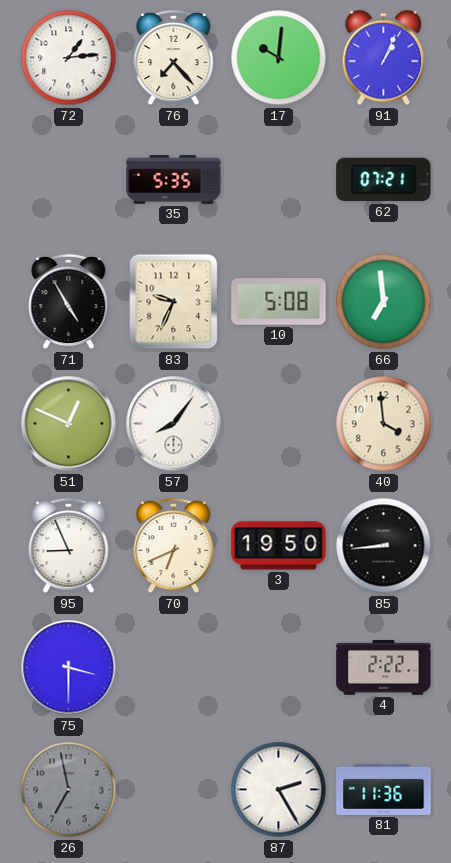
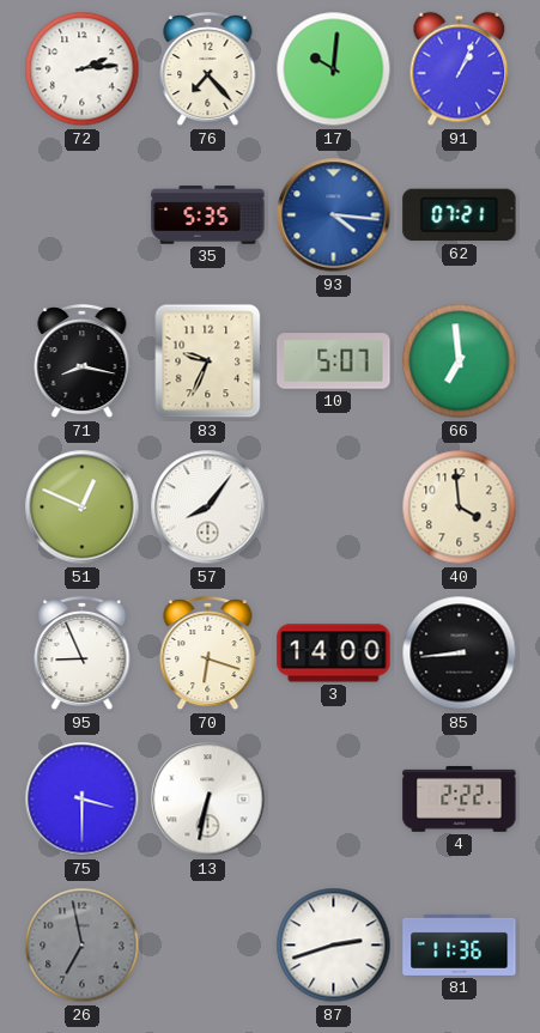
72: 1:14 -> 2:14
93: none -> 4:16
71: 4:55 -> 8:17
10: 5:08 -> 5:07
70: 6:41 -> 6:18
3: 19:50 -> 14:00
13: none -> 6:32
87: 2:25 -> 2:42
